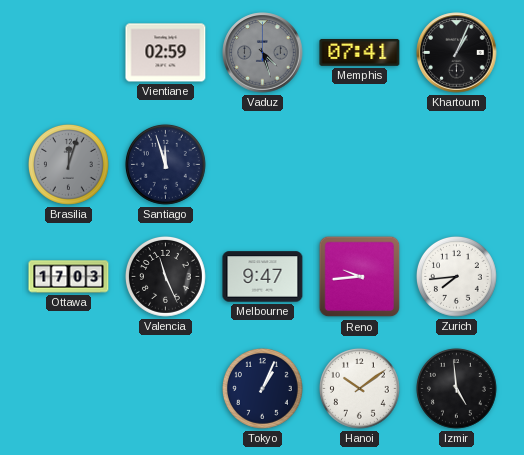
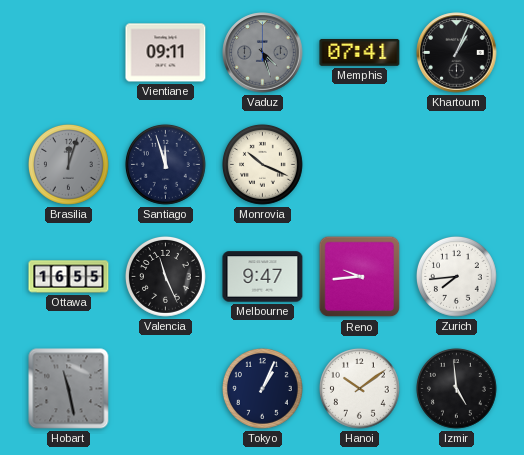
Vientiane: 02:59 -> 09:11
Monrovia: none -> 10:19
Ottawa: 17:03 -> 16:55
Hobart: none -> 11:28
